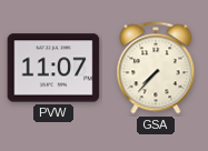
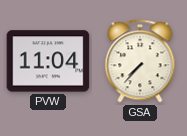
PVW: 11:07 -> 11:04
